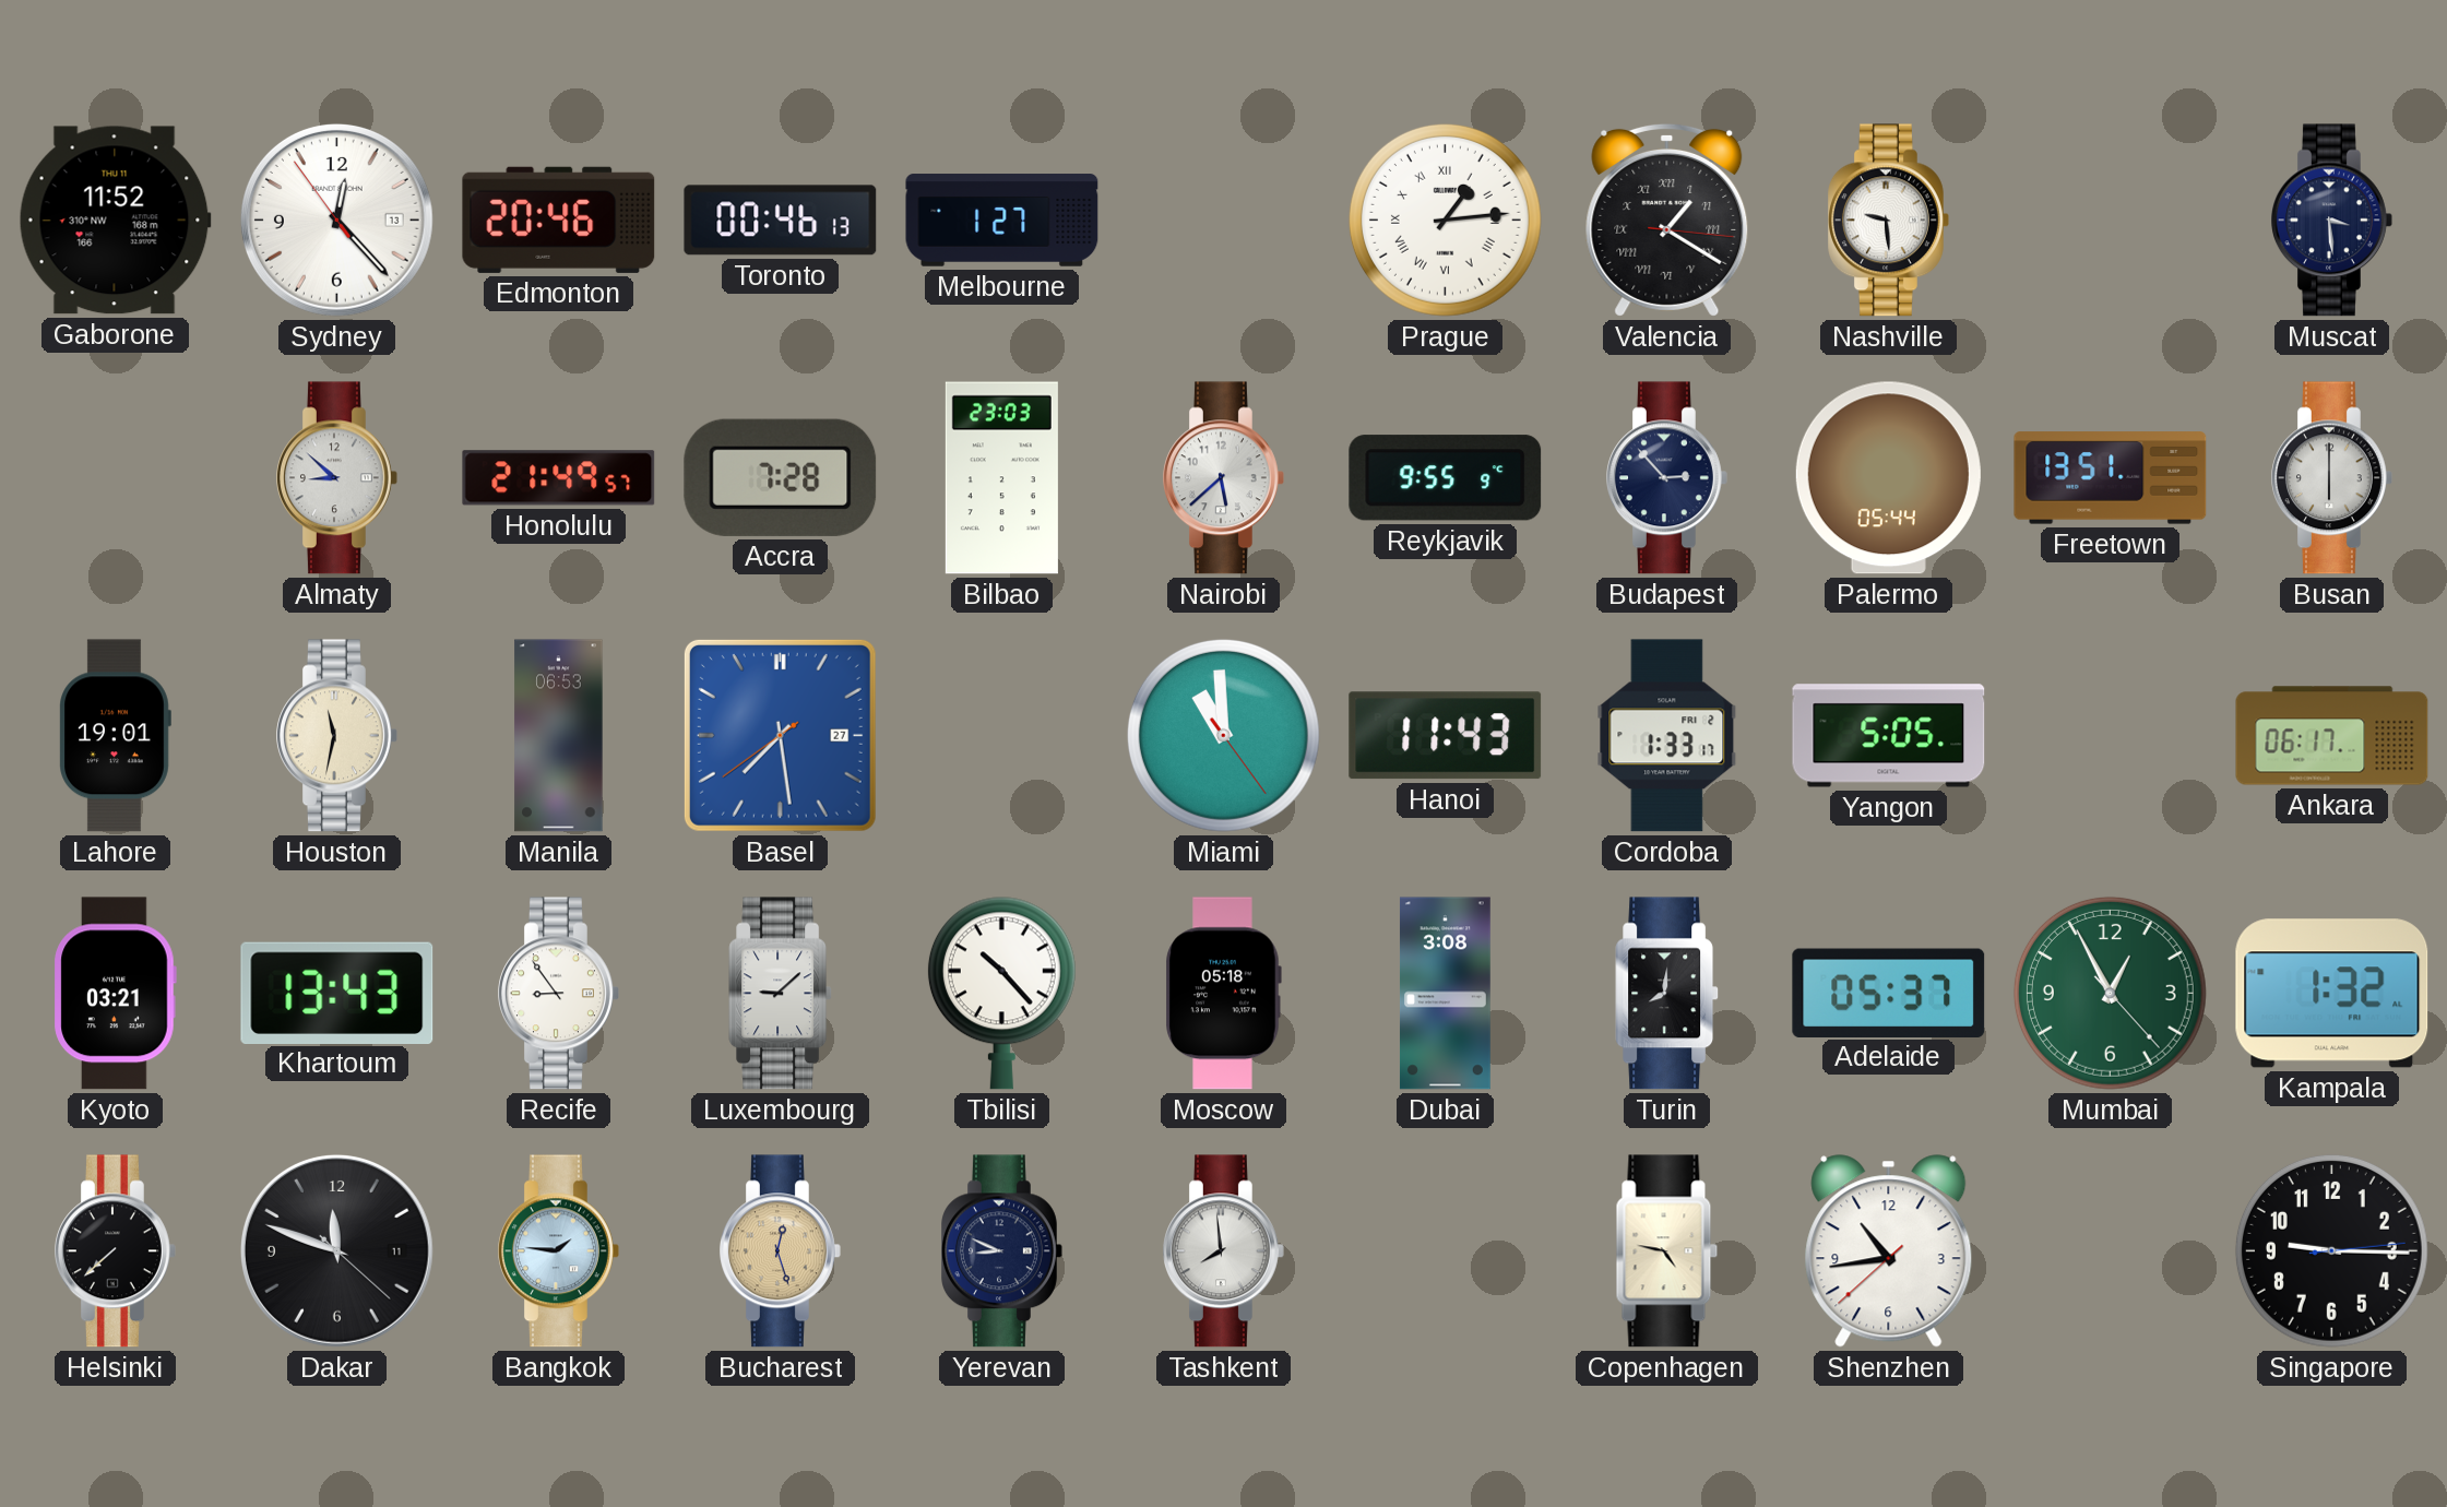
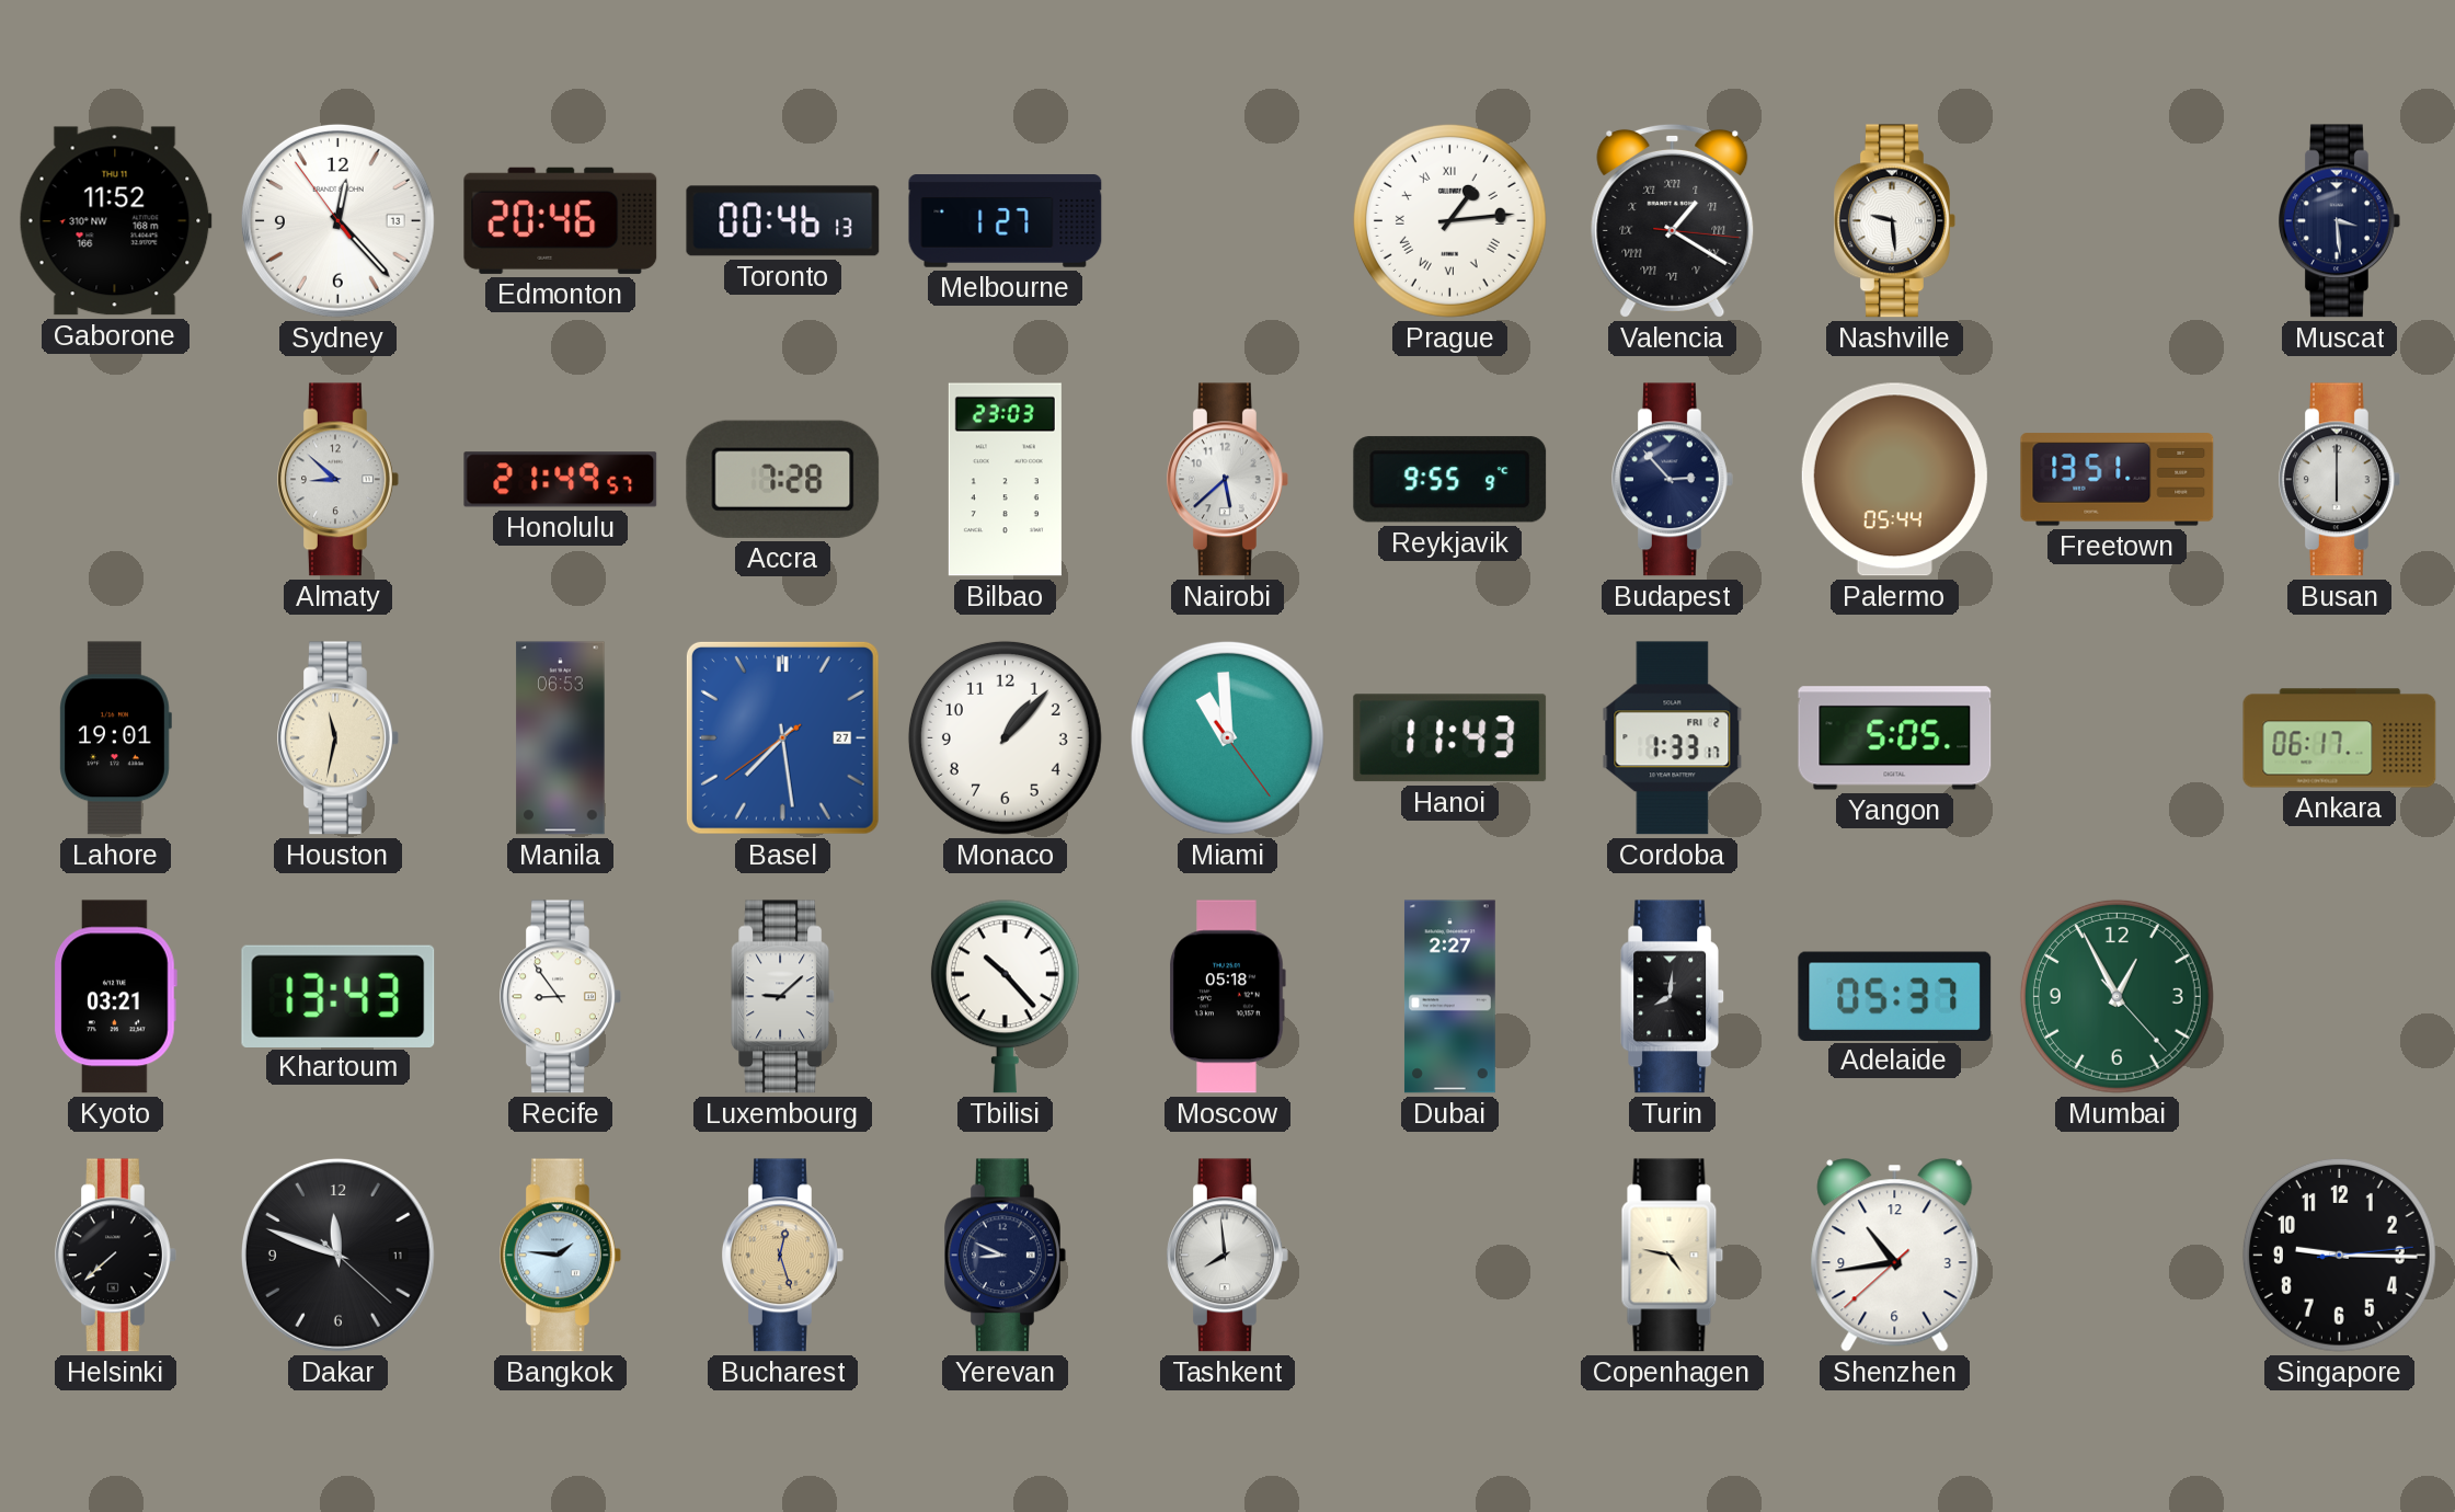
Monaco: none -> 1:07
Dubai: 3:08 -> 2:27
Kampala: 1:32 -> none
